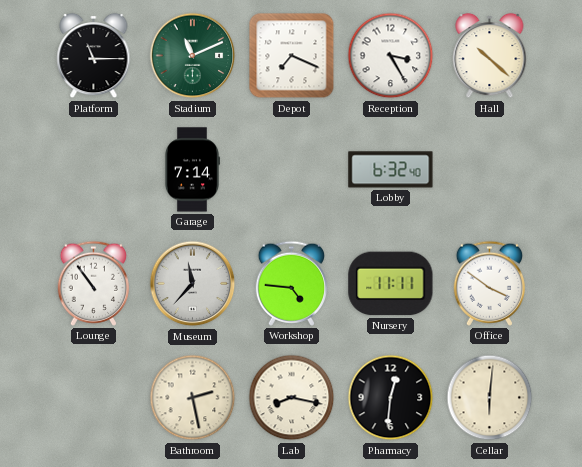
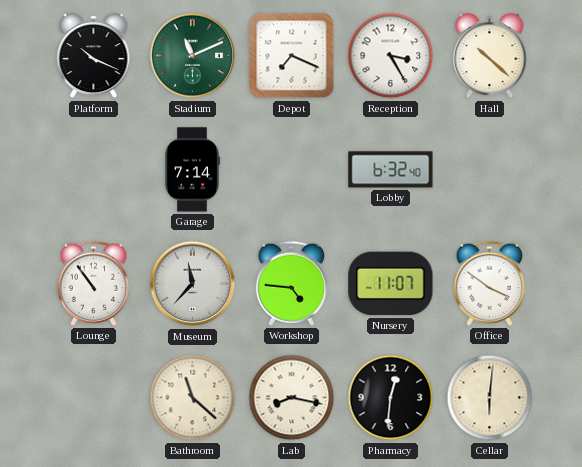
Platform: 11:15 -> 10:19
Nursery: 11:11 -> 11:07
Bathroom: 2:28 -> 11:22
